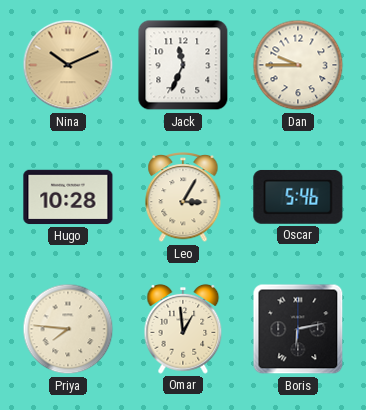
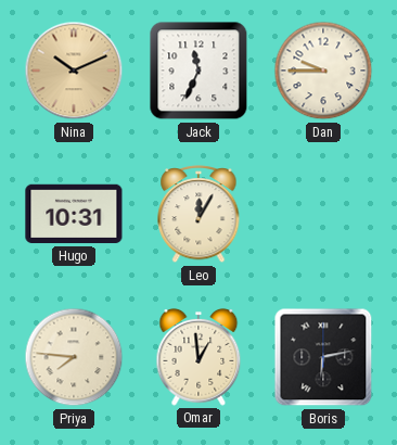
Hugo: 10:28 -> 10:31
Leo: 3:05 -> 12:05
Oscar: 5:46 -> none
